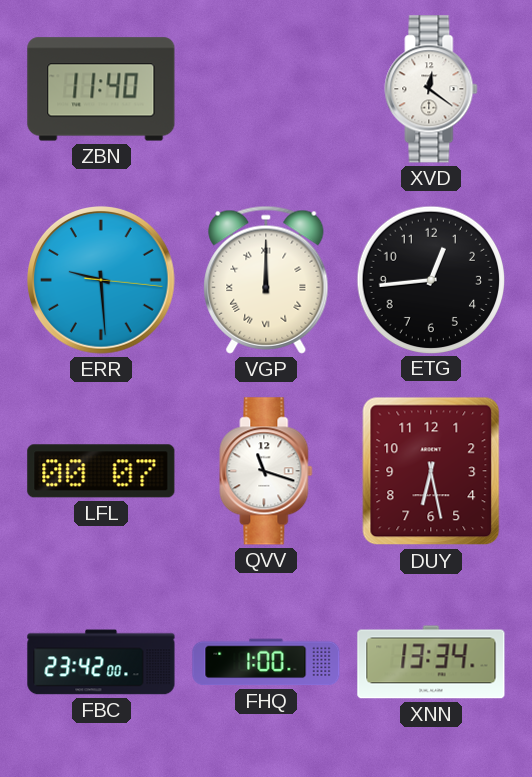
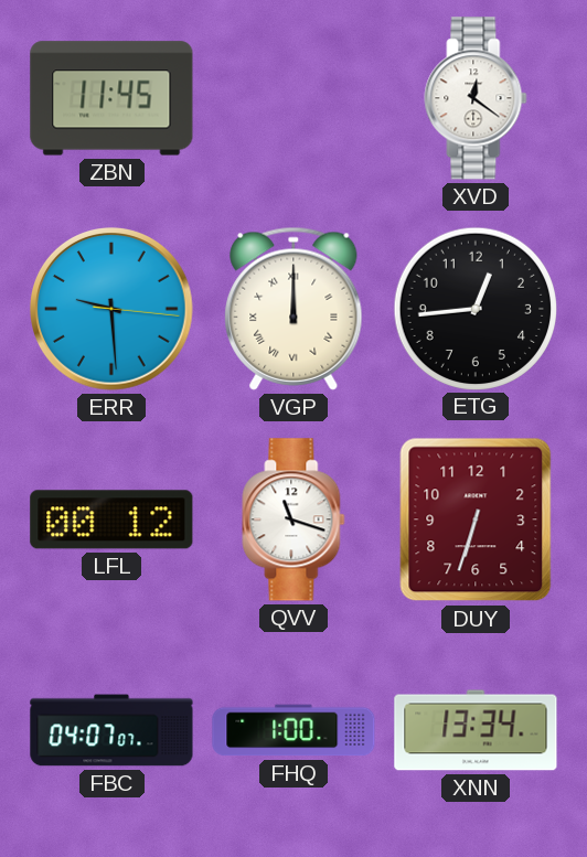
ZBN: 11:40 -> 11:45
LFL: 00:07 -> 00:12
DUY: 6:28 -> 6:33
FBC: 23:42 -> 04:07
